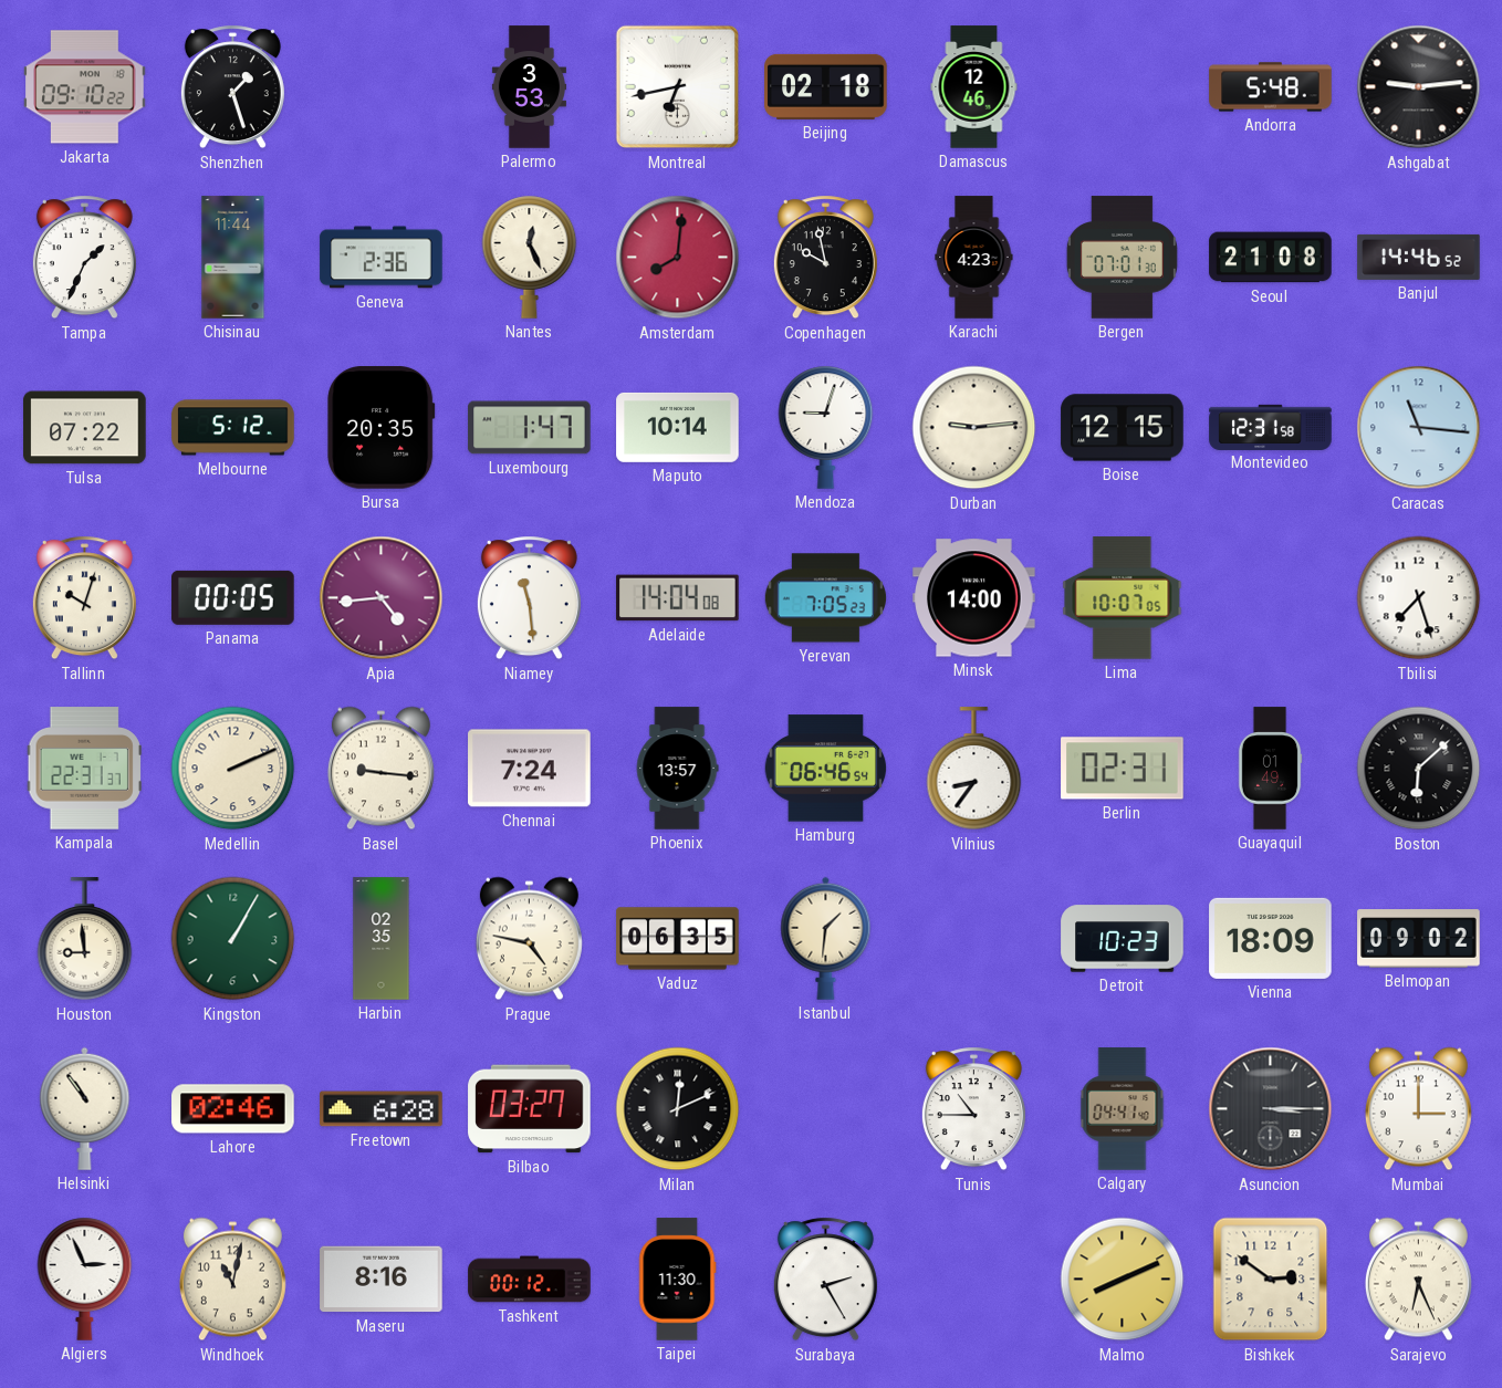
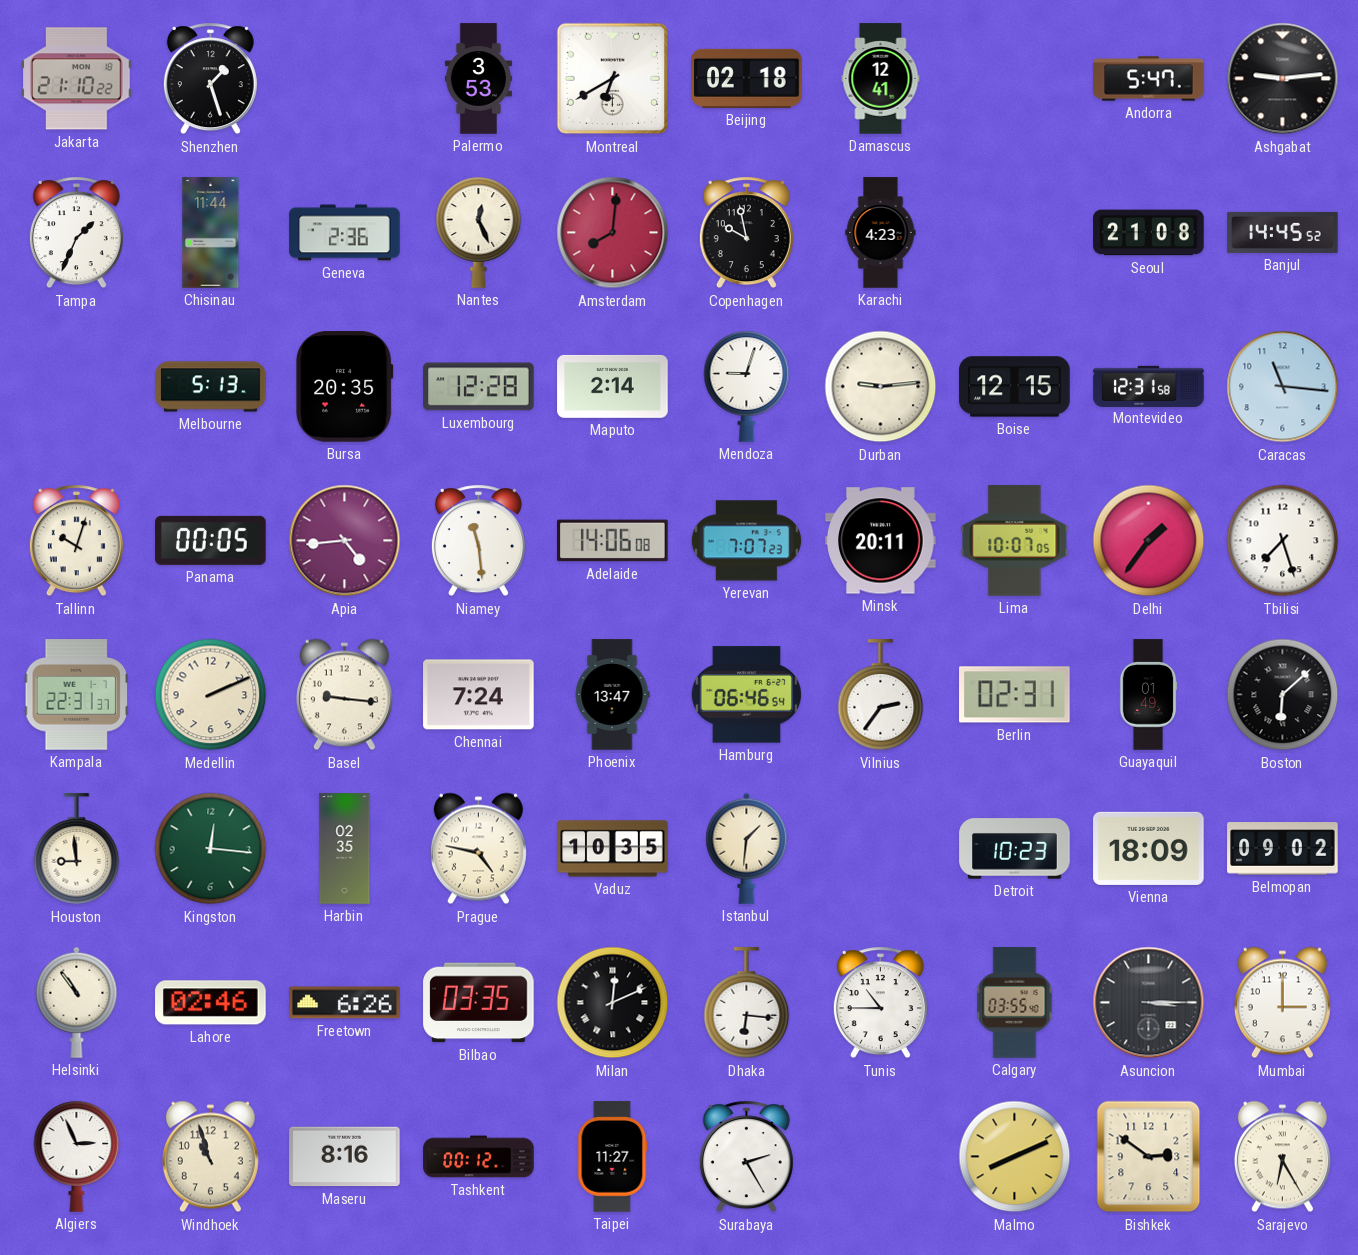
Jakarta: 09:10 -> 21:10
Montreal: 6:43 -> 6:40
Damascus: 12:46 -> 12:41
Andorra: 5:48 -> 5:47
Bergen: 07:01 -> none
Banjul: 14:46 -> 14:45
Tulsa: 07:22 -> none
Melbourne: 5:12 -> 5:13
Luxembourg: 1:47 -> 12:28
Maputo: 10:14 -> 2:14
Adelaide: 14:04 -> 14:06
Yerevan: 7:05 -> 7:07
Minsk: 14:00 -> 20:11
Delhi: none -> 1:36
Phoenix: 13:57 -> 13:47
Vilnius: 8:36 -> 2:36
Kingston: 1:05 -> 12:16
Vaduz: 06:35 -> 10:35
Freetown: 6:28 -> 6:26
Bilbao: 03:27 -> 03:35
Dhaka: none -> 6:16
Calgary: 04:41 -> 03:55
Windhoek: 11:02 -> 10:57
Taipei: 11:30 -> 11:27
Sarajevo: 6:26 -> 6:25
